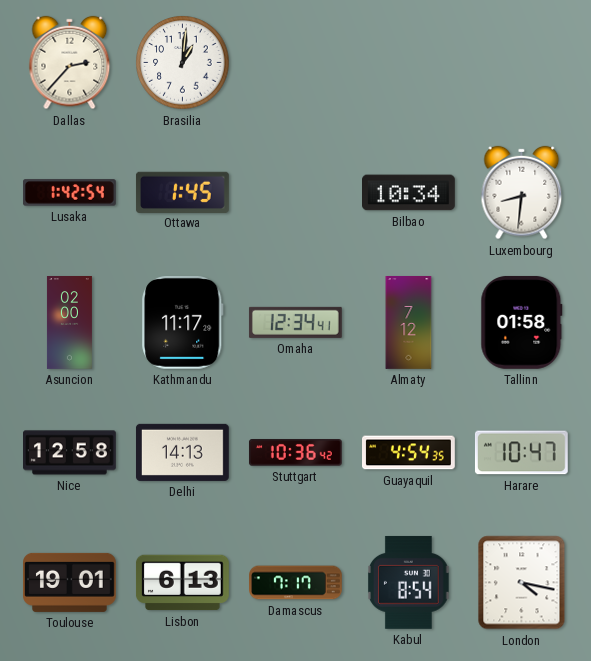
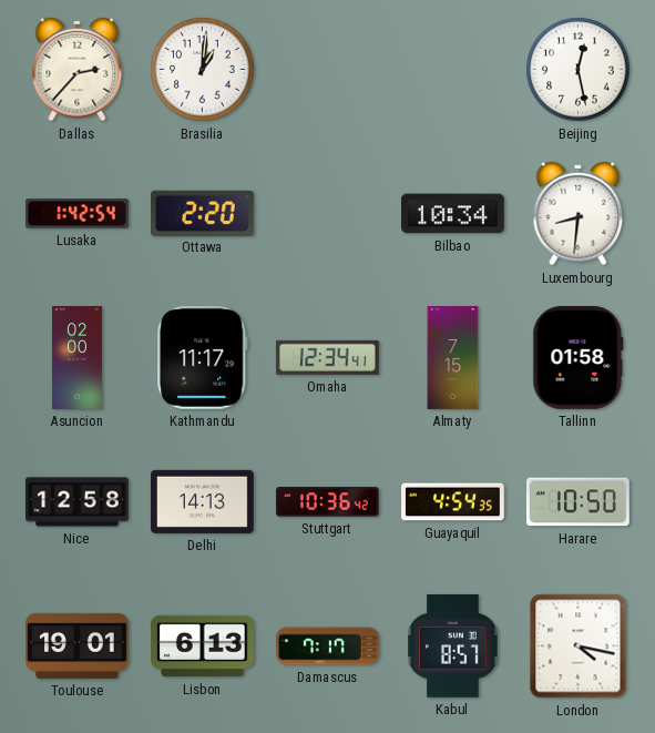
Beijing: none -> 12:28
Ottawa: 1:45 -> 2:20
Almaty: 7:12 -> 7:15
Harare: 10:47 -> 10:50
Kabul: 8:54 -> 8:57
